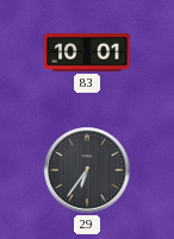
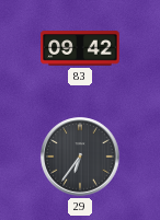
83: 10:01 -> 09:42
